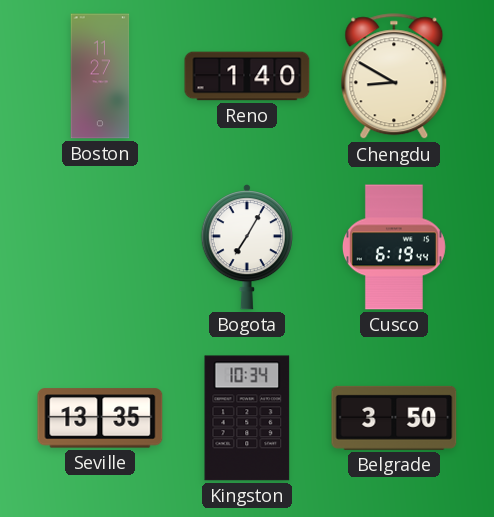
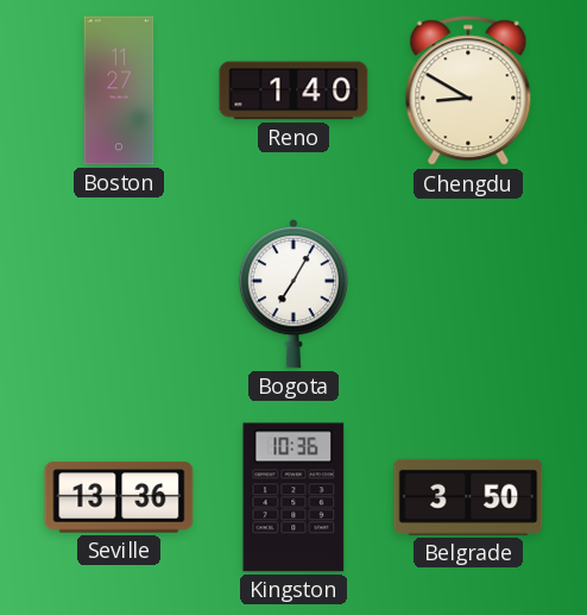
Cusco: 6:19 -> none
Seville: 13:35 -> 13:36
Kingston: 10:34 -> 10:36
